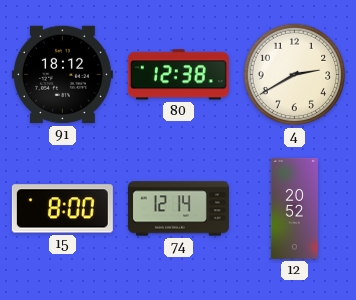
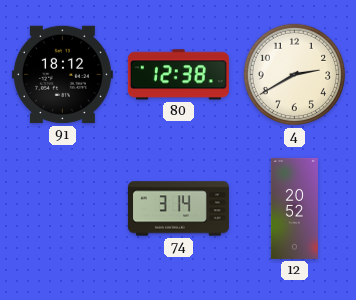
15: 8:00 -> none
74: 12:14 -> 3:14
